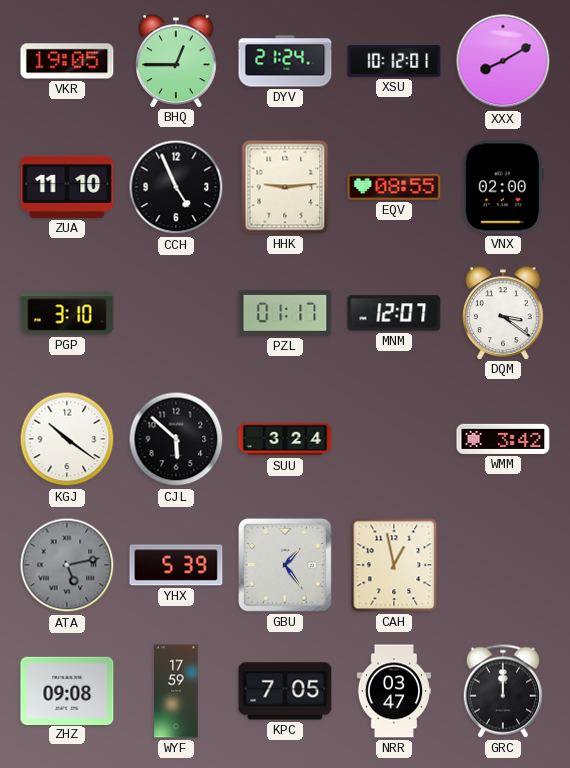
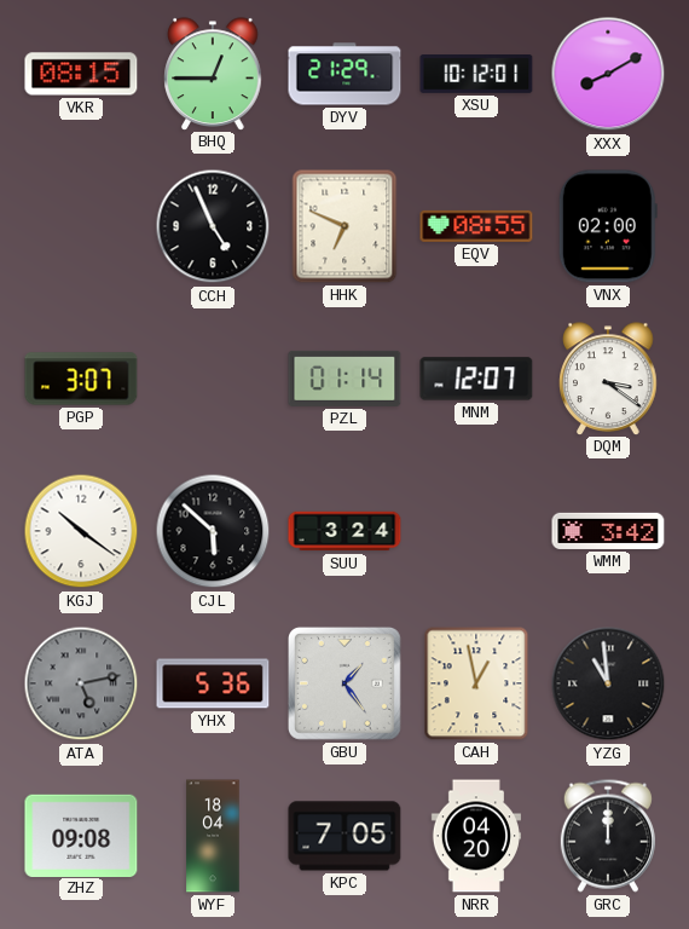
VKR: 19:05 -> 08:15
DYV: 21:24 -> 21:29
ZUA: 11:10 -> none
HHK: 9:14 -> 6:49
PGP: 3:10 -> 3:07
PZL: 01:17 -> 01:14
YHX: 5:39 -> 5:36
YZG: none -> 10:59
WYF: 17:59 -> 18:04
NRR: 03:47 -> 04:20
